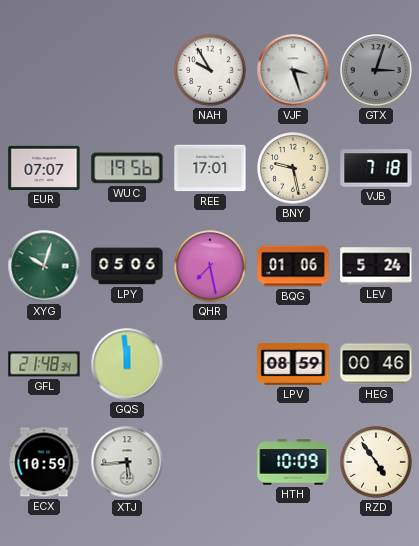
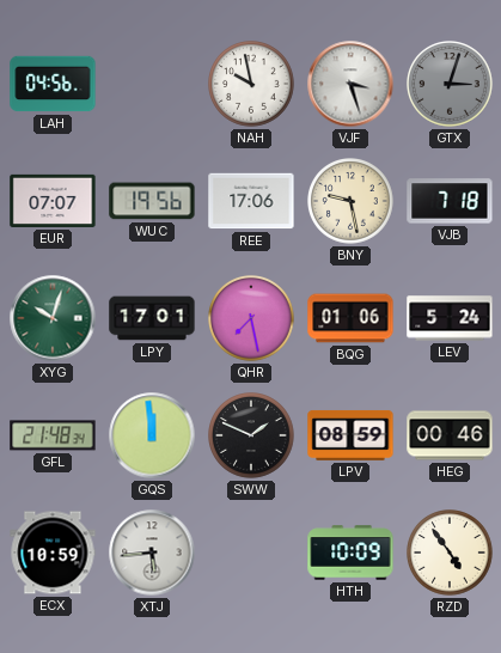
LAH: none -> 04:56
NAH: 9:55 -> 9:58
REE: 17:01 -> 17:06
LPY: 05:06 -> 17:01
SWW: none -> 1:49
